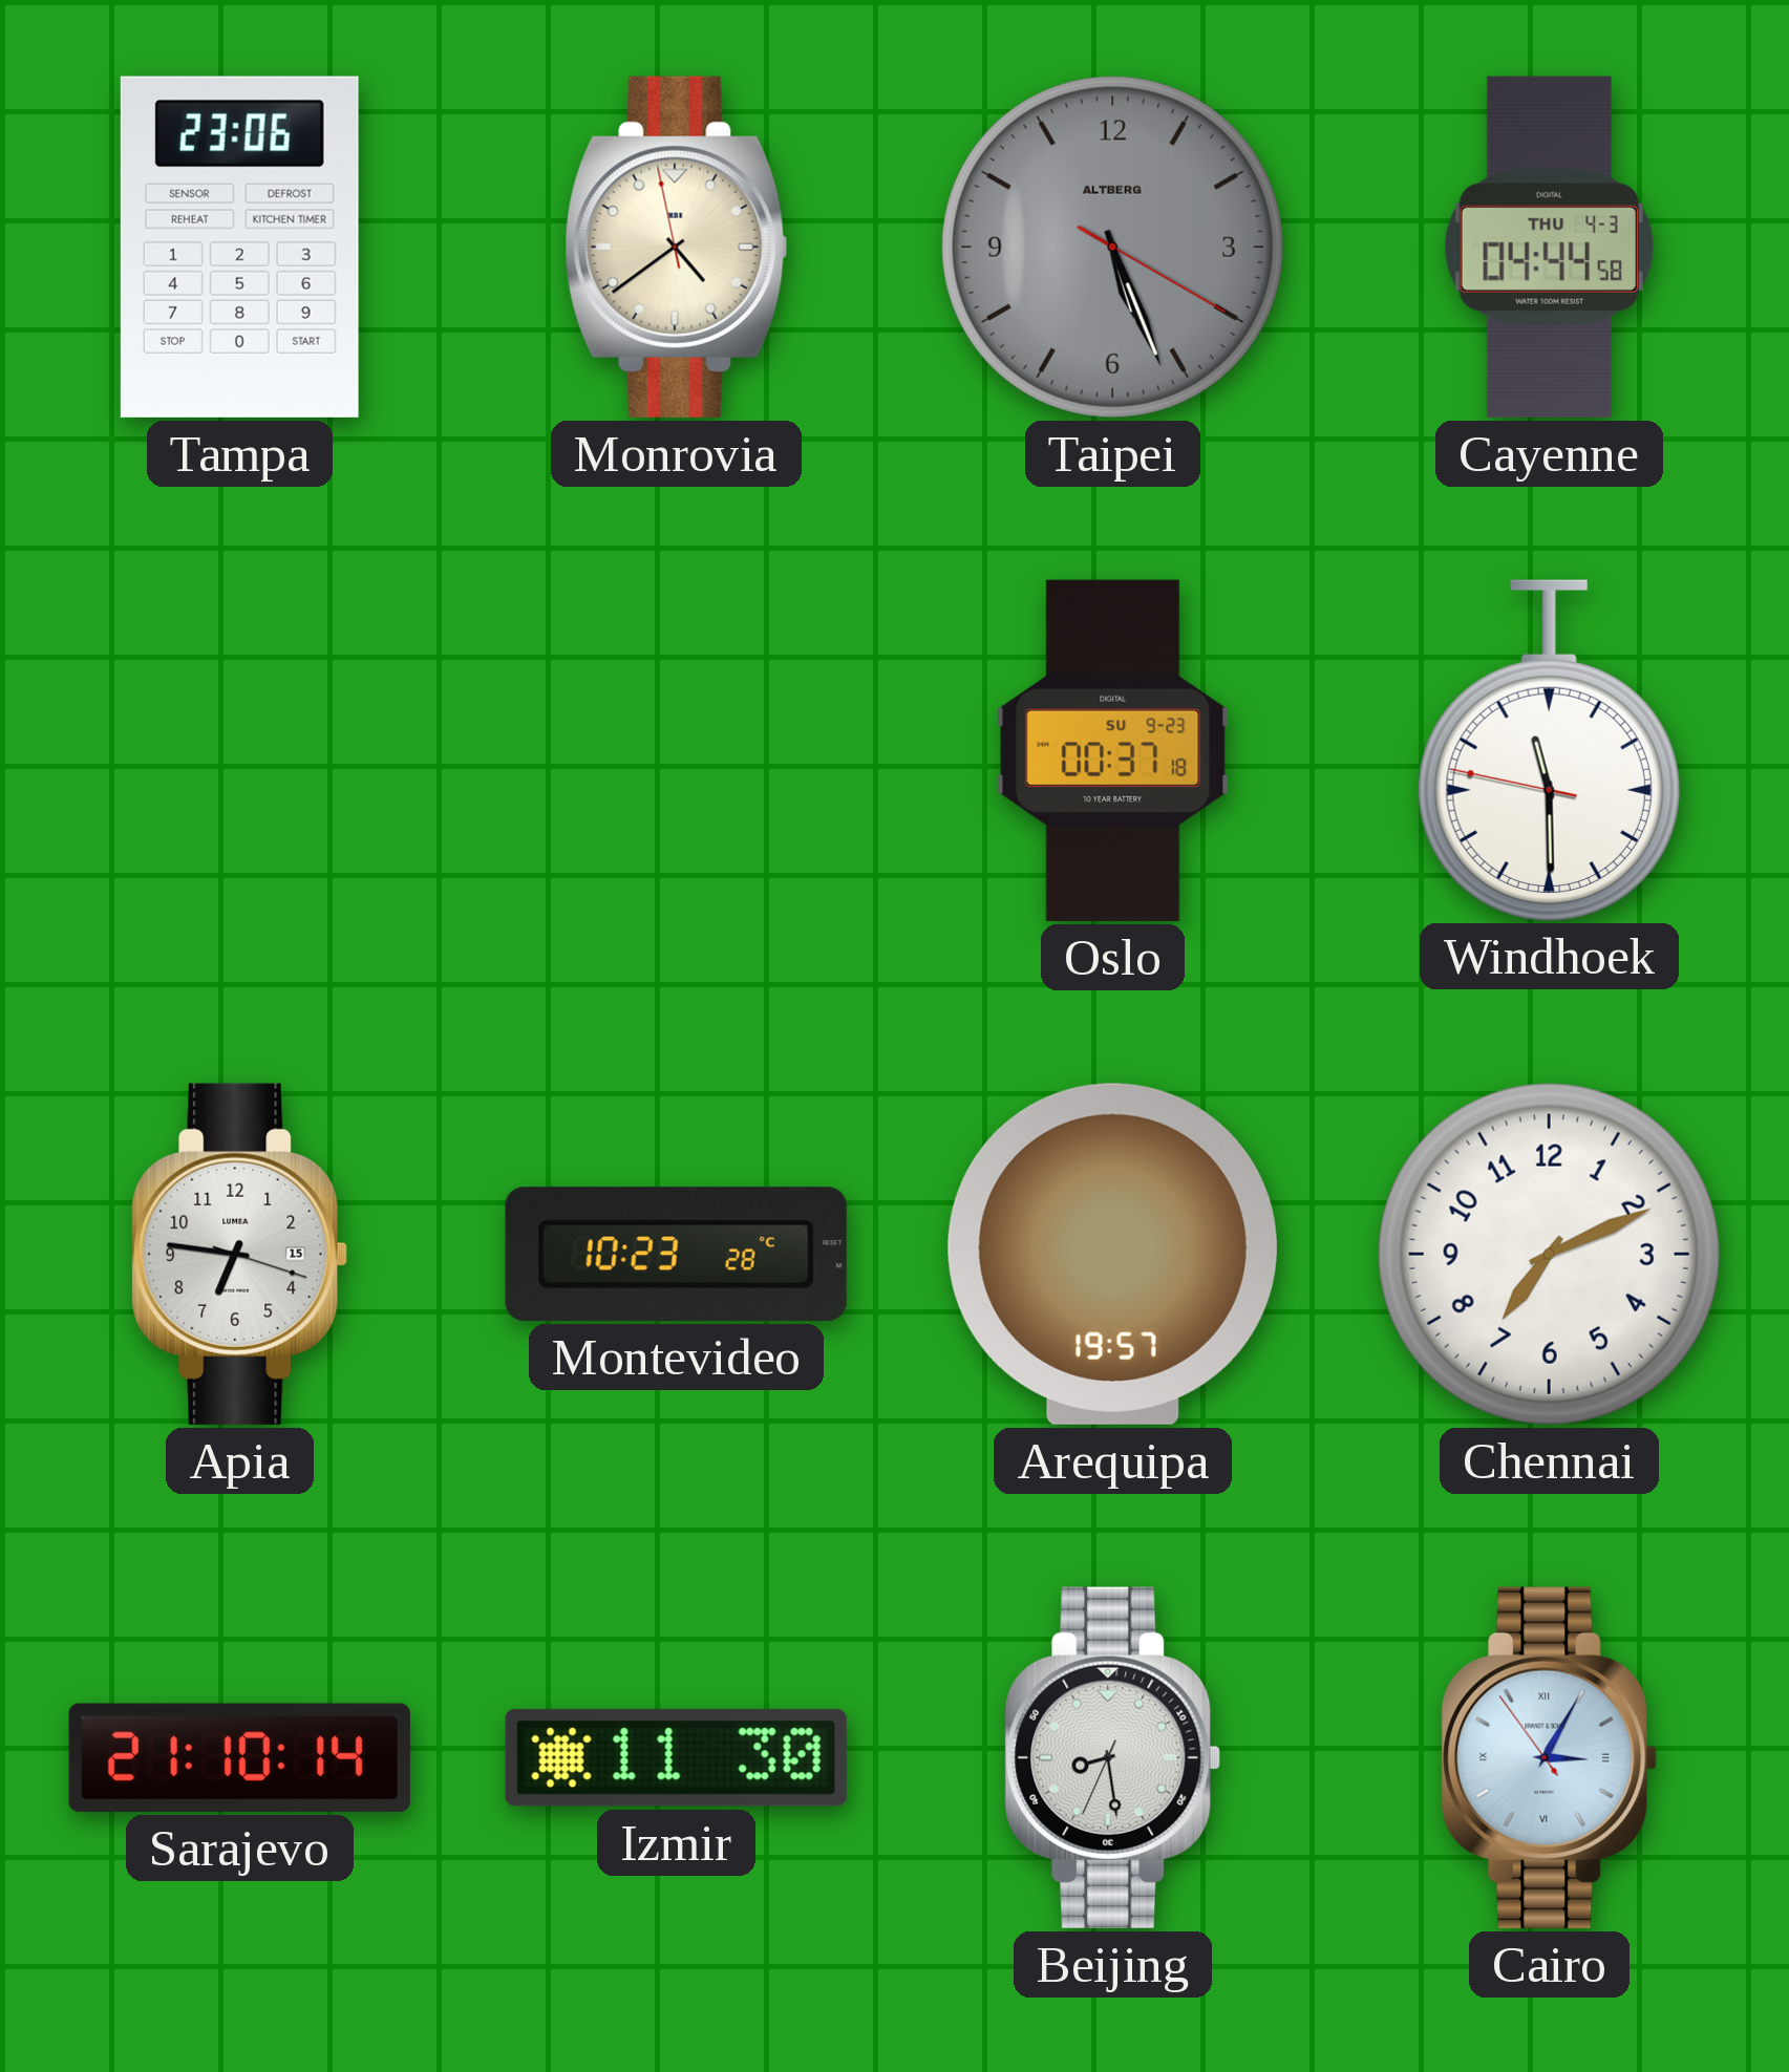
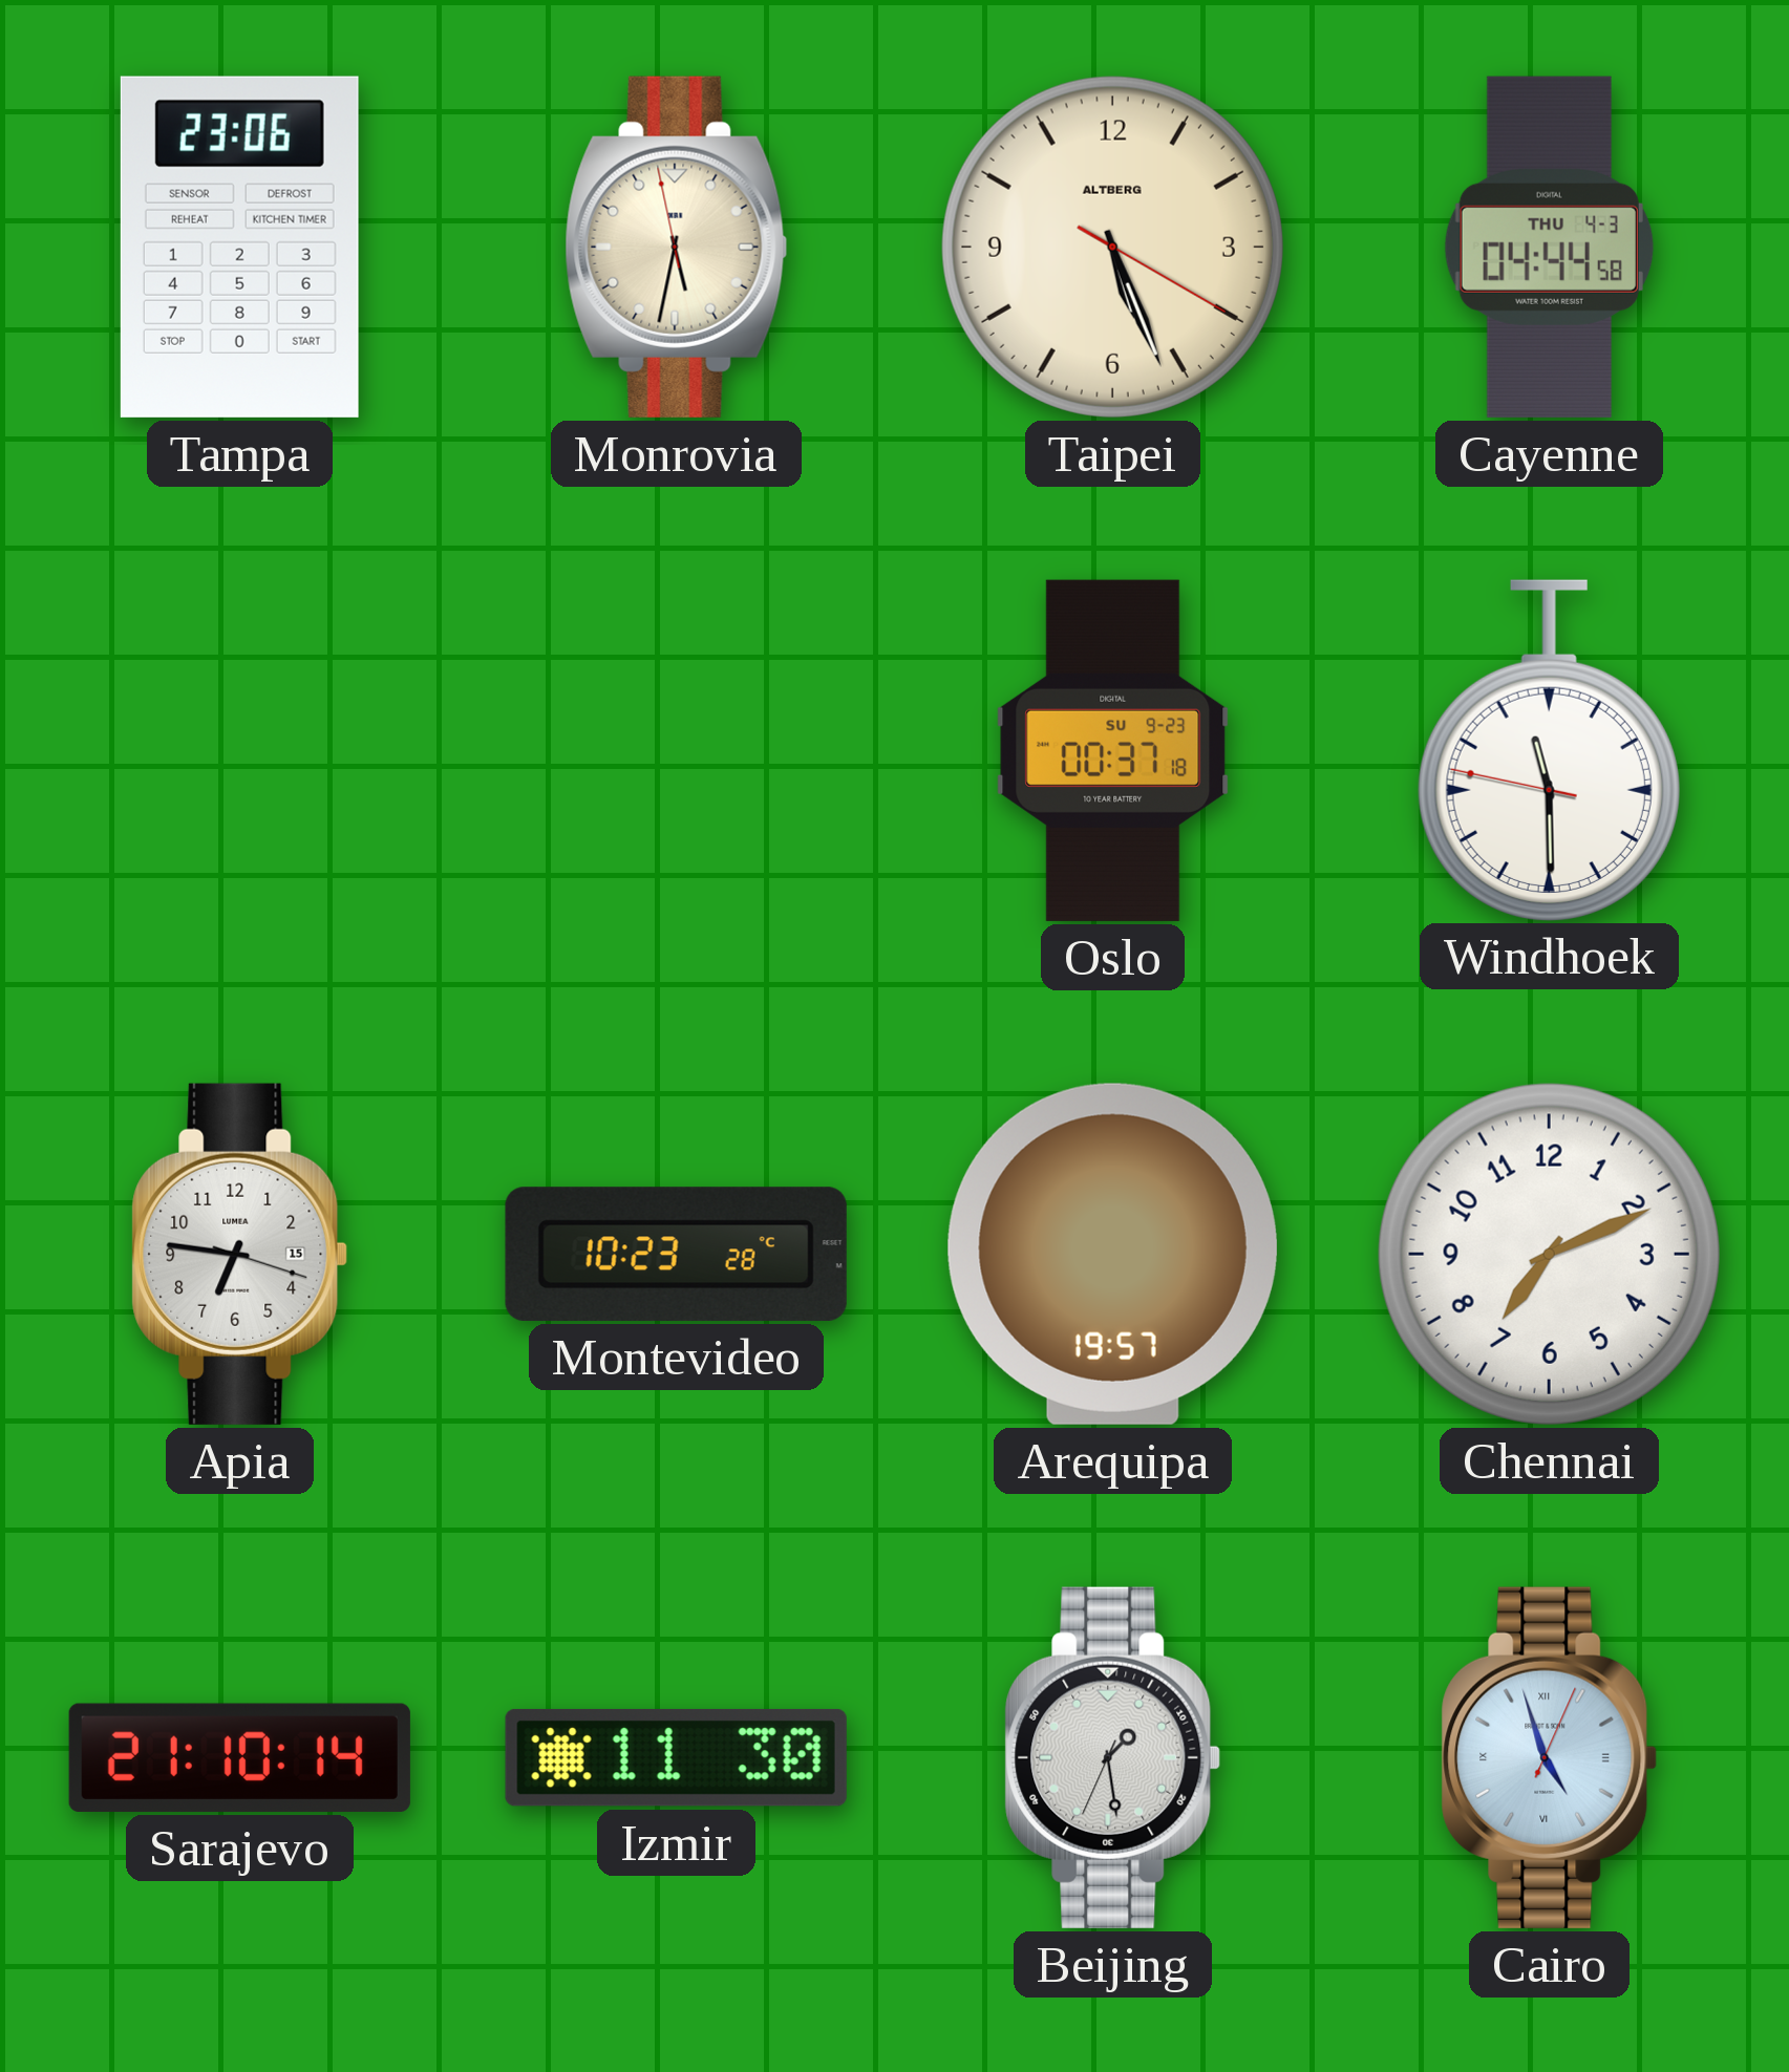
Monrovia: 4:38 -> 5:31
Taipei dial: grey -> cream
Beijing: 8:28 -> 1:28
Cairo: 3:04 -> 4:57
